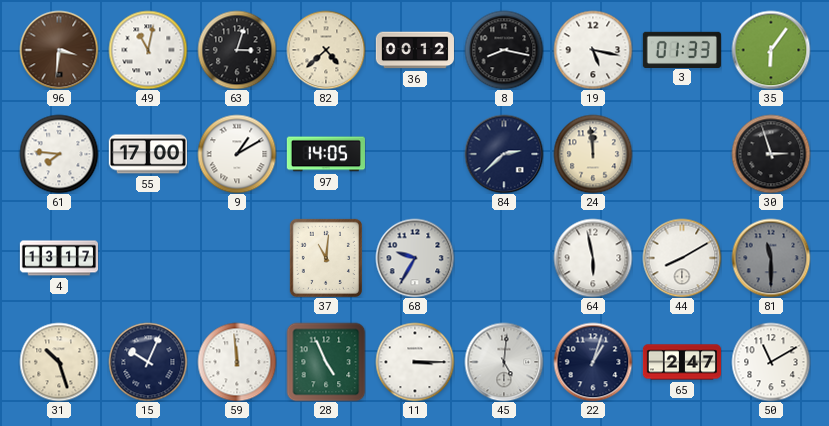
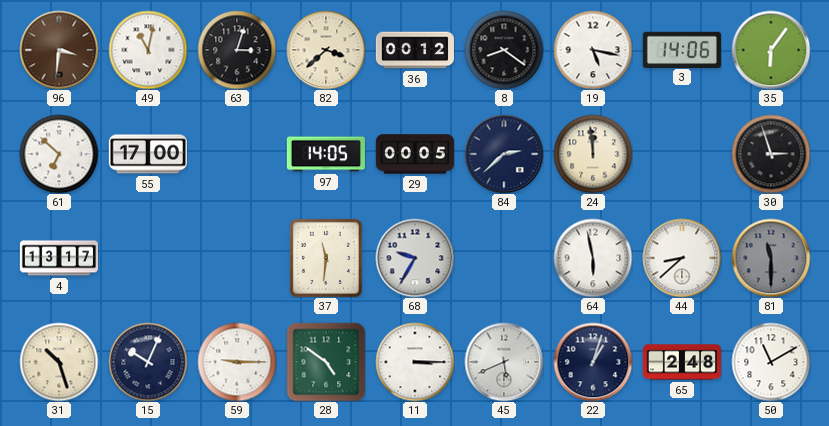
82: 4:38 -> 3:38
8: 8:17 -> 8:21
3: 01:33 -> 14:06
61: 7:46 -> 6:52
9: 1:10 -> none
29: none -> 00:05
37: 11:01 -> 11:31
44: 8:10 -> 8:38
59: 11:59 -> 9:15
28: 4:56 -> 4:51
45: 5:01 -> 5:41
65: 2:47 -> 2:48
